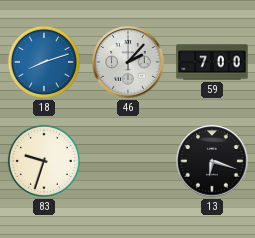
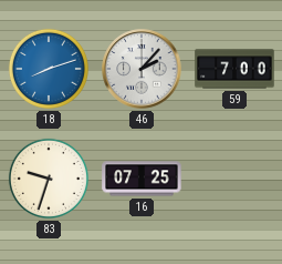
16: none -> 07:25
13: 6:18 -> none
